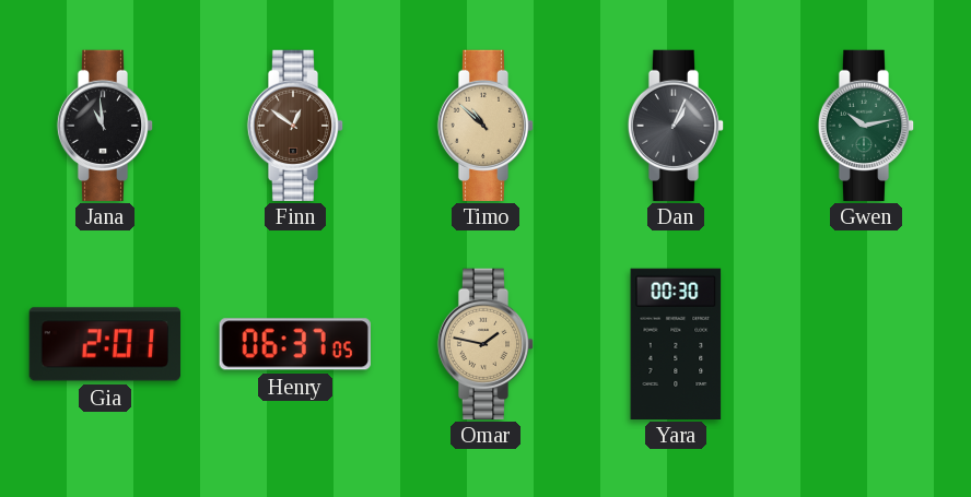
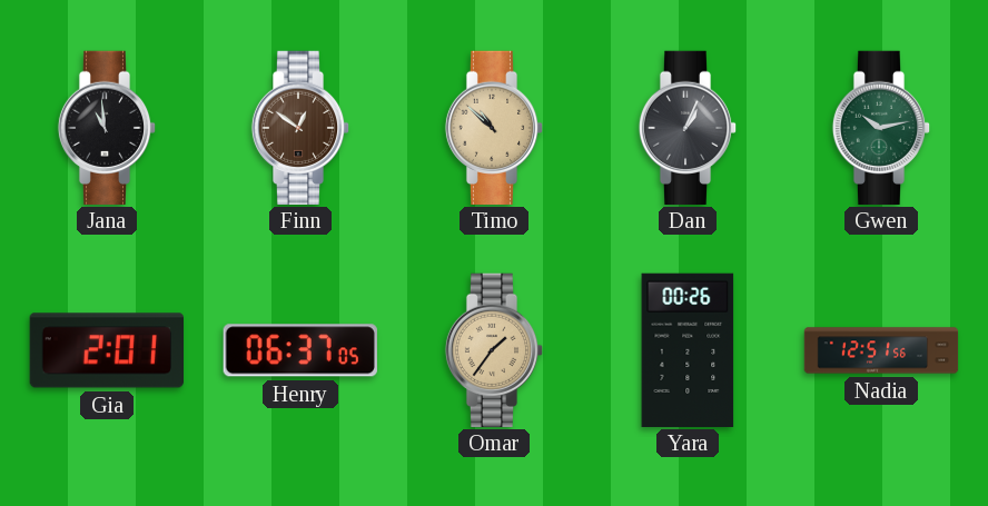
Omar: 1:47 -> 1:36
Yara: 00:30 -> 00:26
Nadia: none -> 12:51
